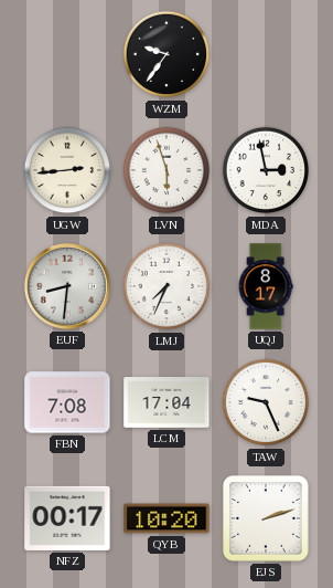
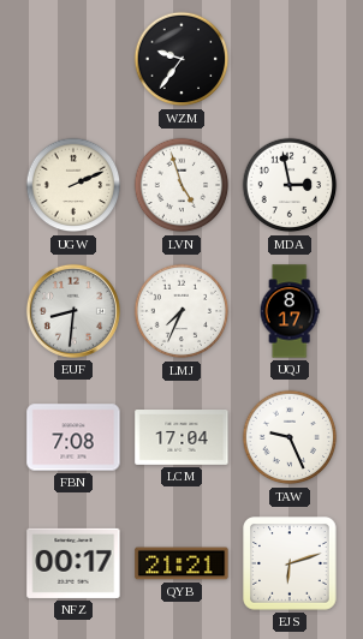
UGW: 2:44 -> 2:11
LVN: 5:57 -> 4:57
QYB: 10:20 -> 21:21
EJS: 2:12 -> 6:12
